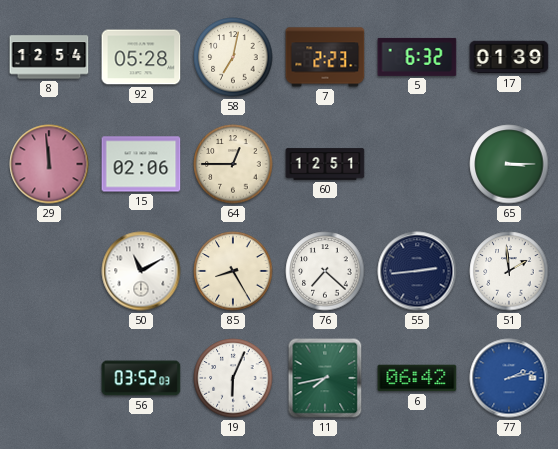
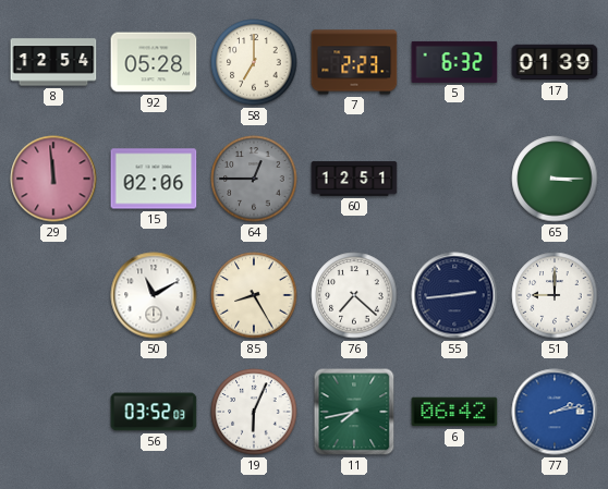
58: 7:02 -> 7:00
64 dial: cream -> grey
51: 1:59 -> 9:00
